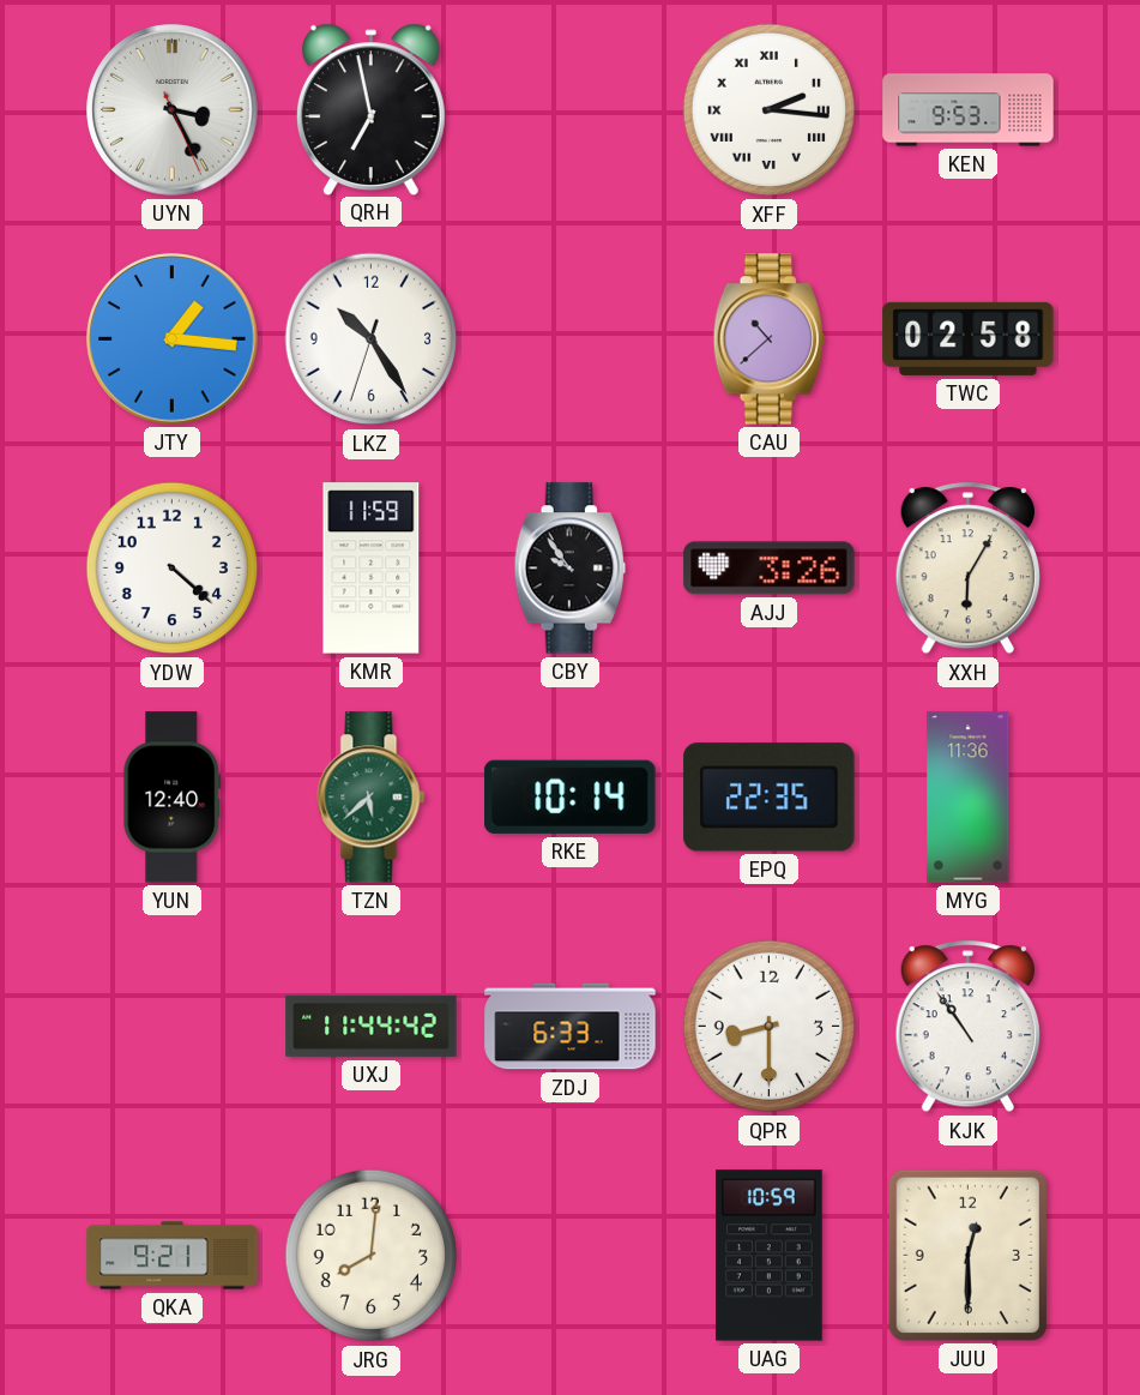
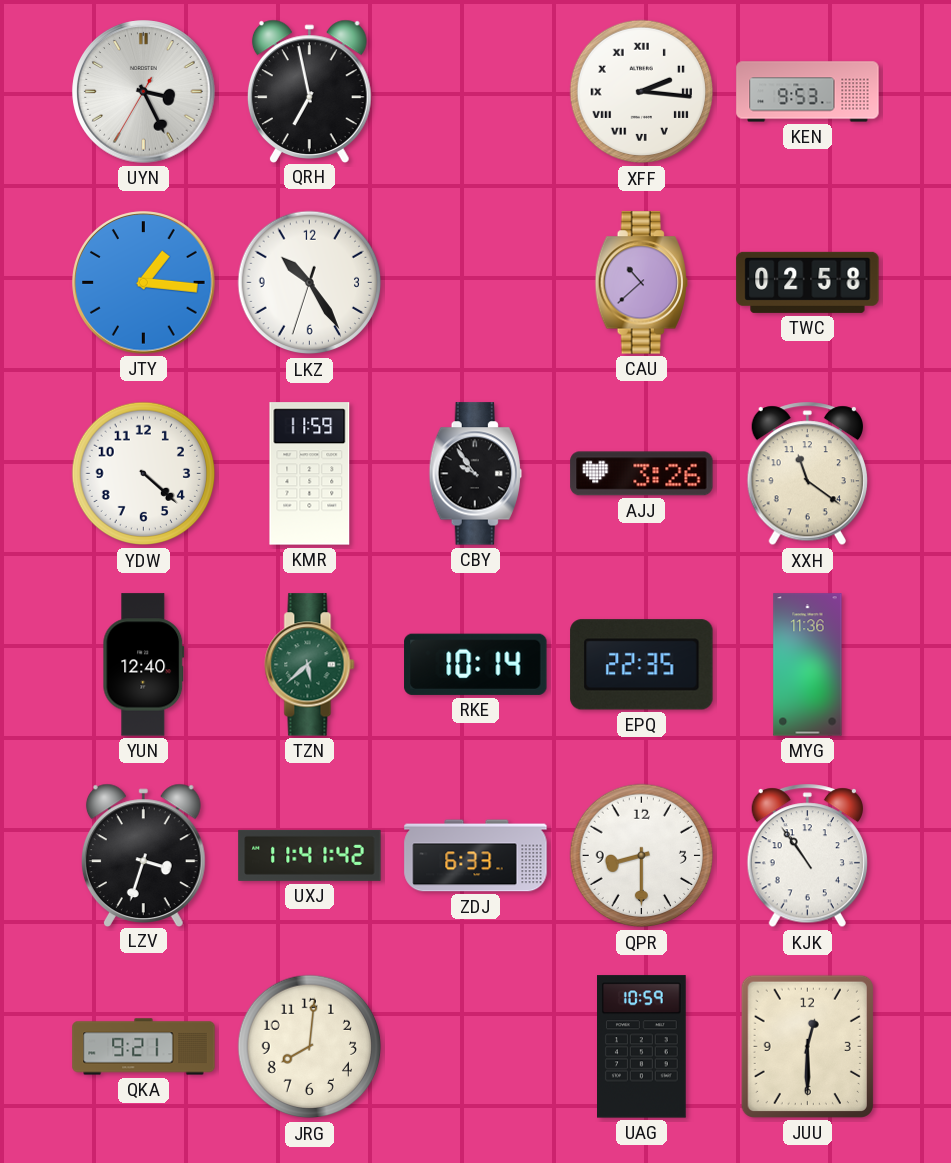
UYN: 3:25:26 -> 3:25:35
XXH: 6:05 -> 11:21
LZV: none -> 3:33
UXJ: 11:44 -> 11:41
